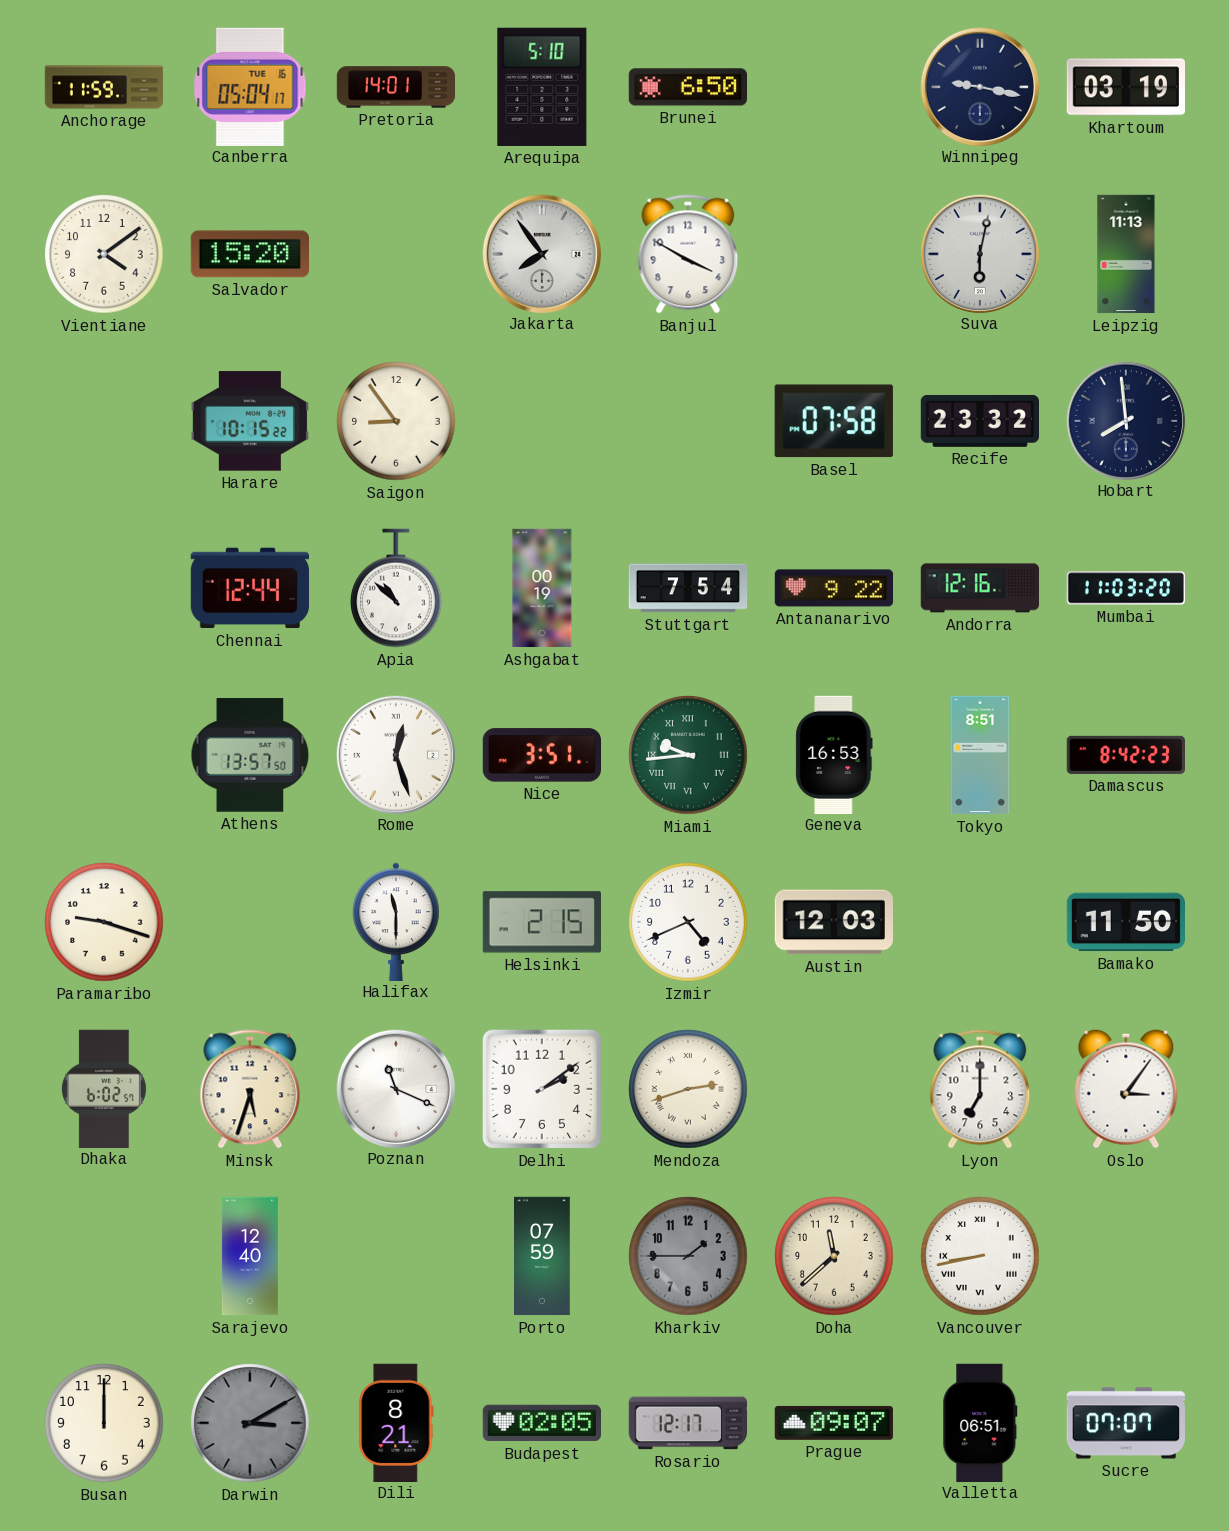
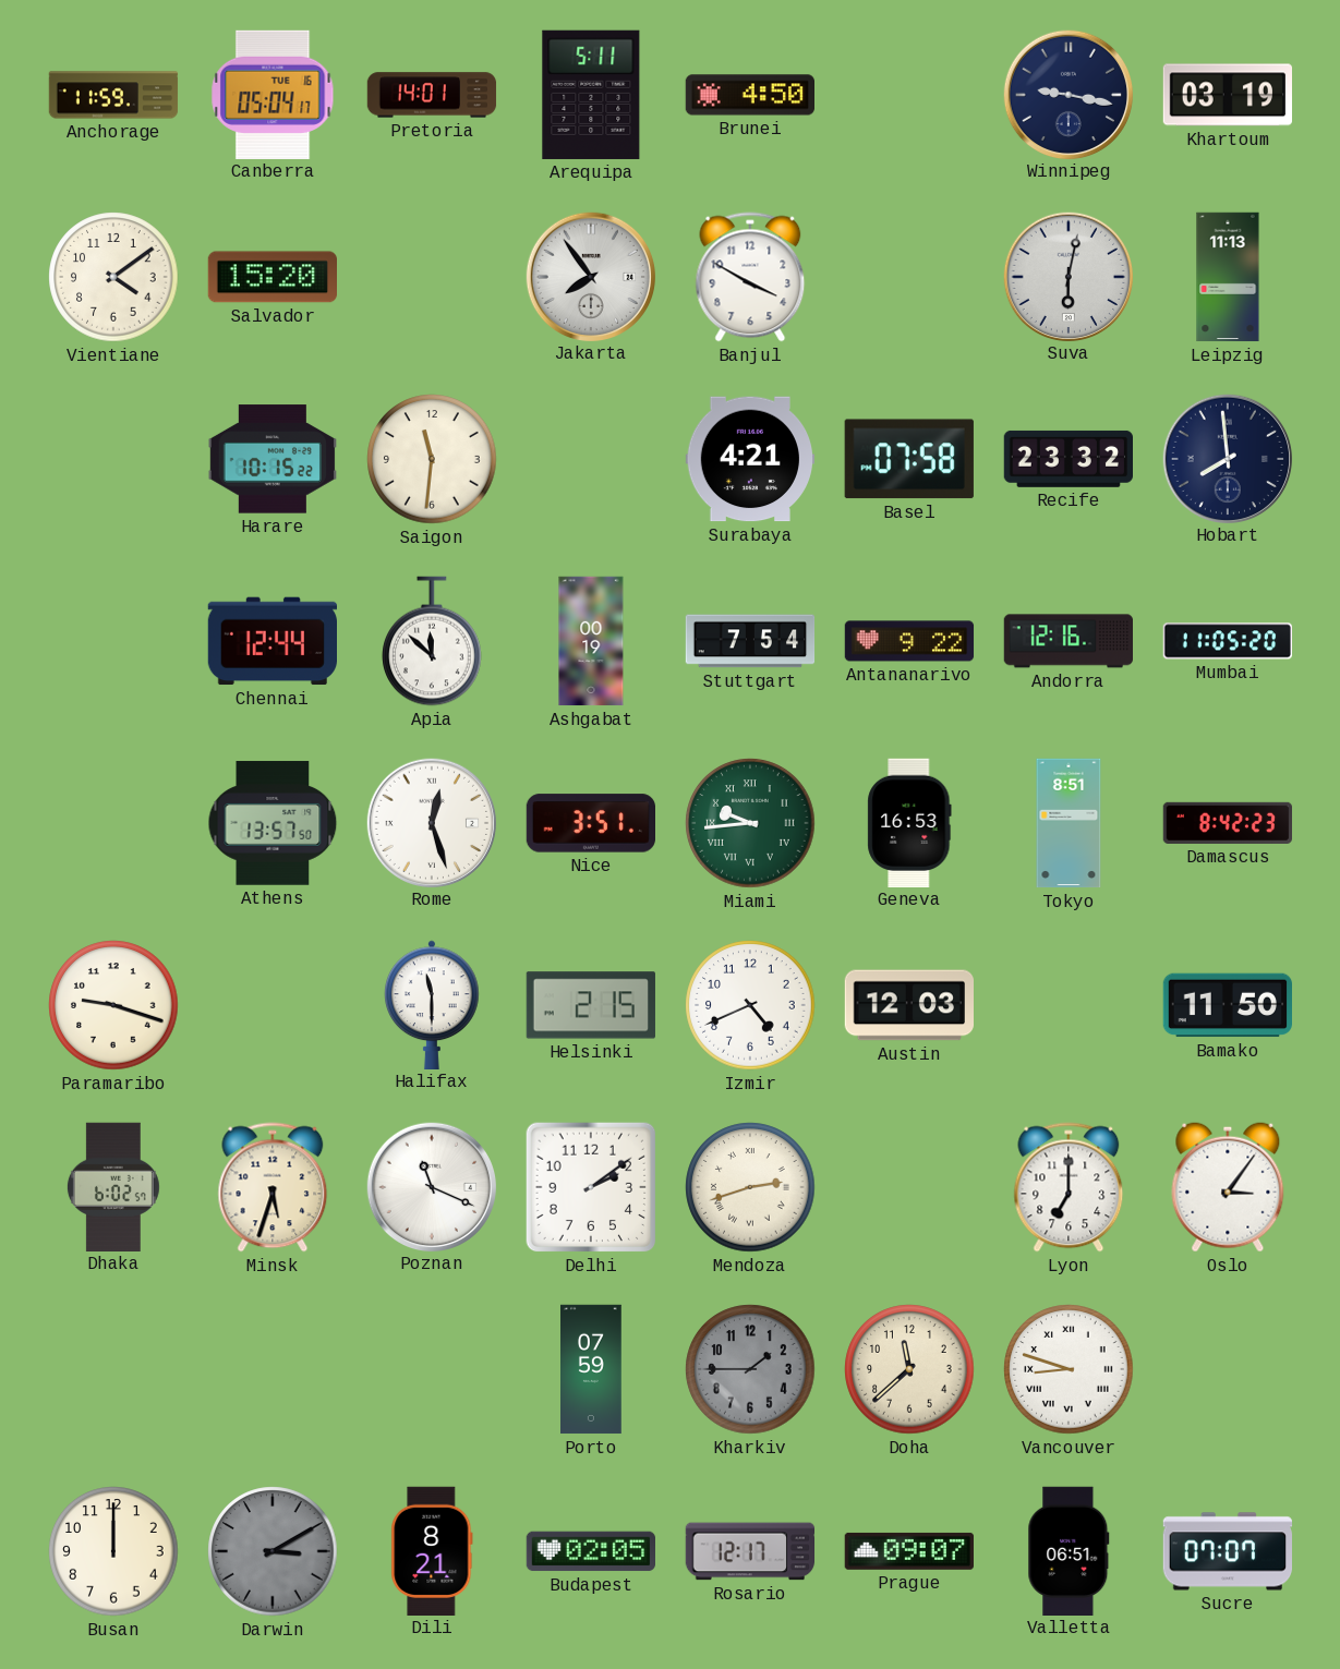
Arequipa: 5:10 -> 5:11
Brunei: 6:50 -> 4:50
Saigon: 8:54 -> 11:31
Surabaya: none -> 4:21
Apia: 10:52 -> 11:52
Mumbai: 11:03 -> 11:05
Sarajevo: 12:40 -> none
Vancouver: 8:43 -> 8:48
